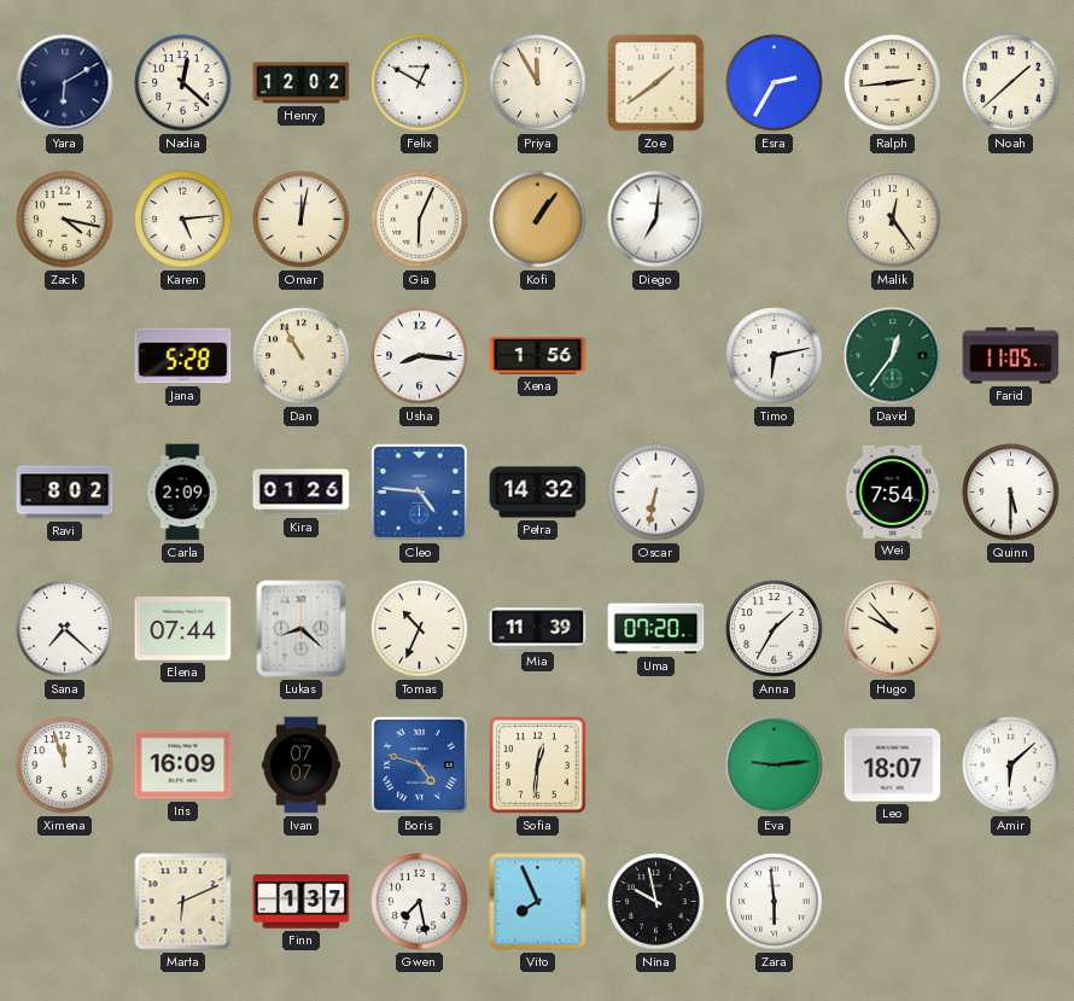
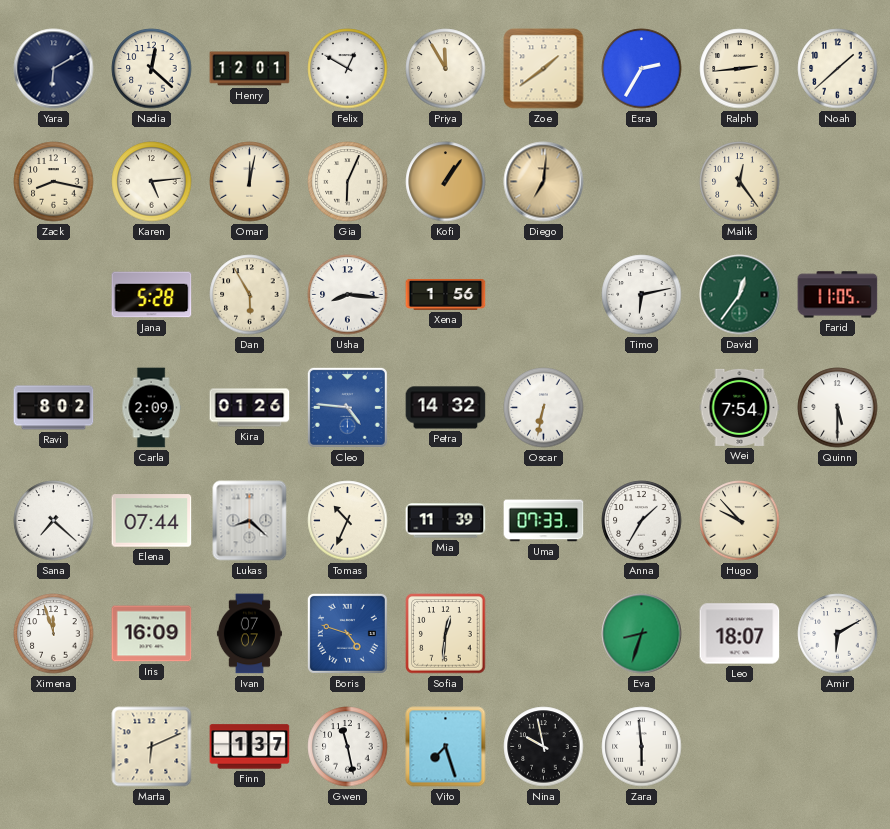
Henry: 12:02 -> 12:01
Zack: 4:17 -> 8:17
Diego dial: white -> champagne
Dan: 10:55 -> 5:55
Uma: 07:20 -> 07:33
Eva: 9:14 -> 8:33
Amir: 6:08 -> 6:10
Gwen: 7:28 -> 11:28
Vito: 7:56 -> 7:27
